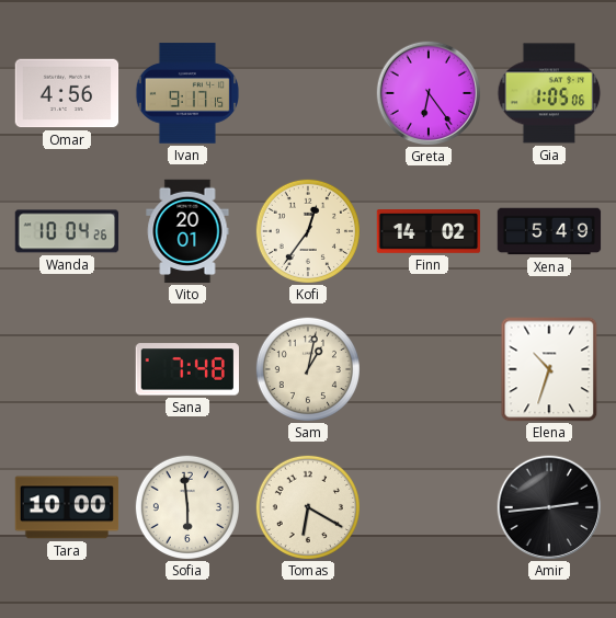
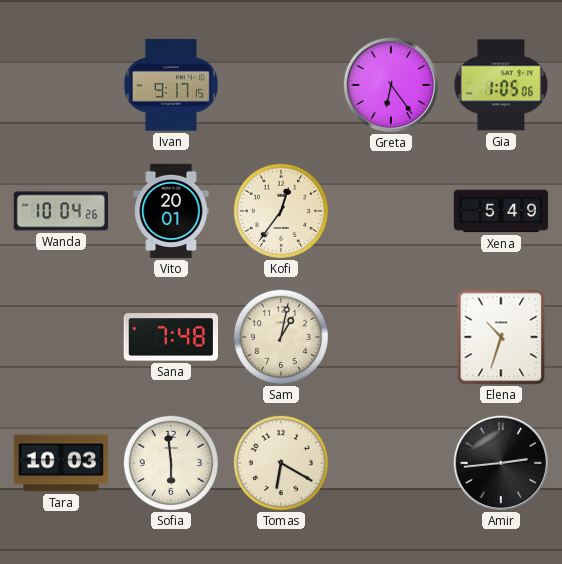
Omar: 4:56 -> none
Finn: 14:02 -> none
Tara: 10:00 -> 10:03
